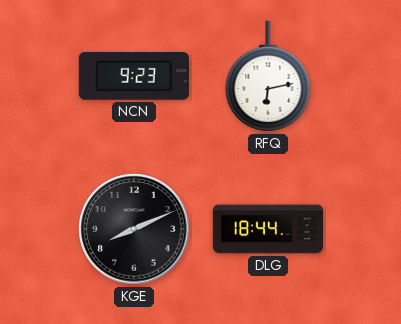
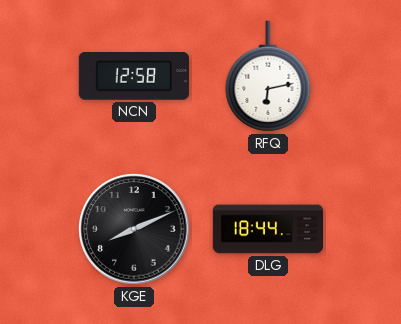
NCN: 9:23 -> 12:58
